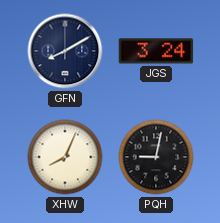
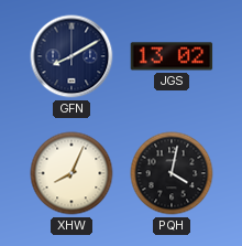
JGS: 3:24 -> 13:02
PQH: 9:02 -> 4:02
